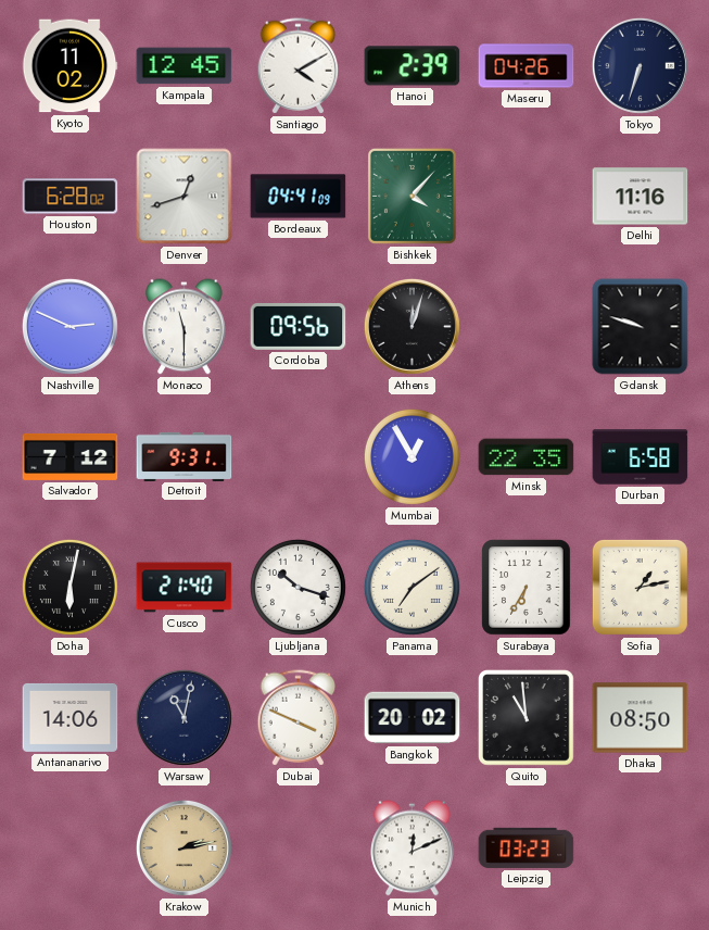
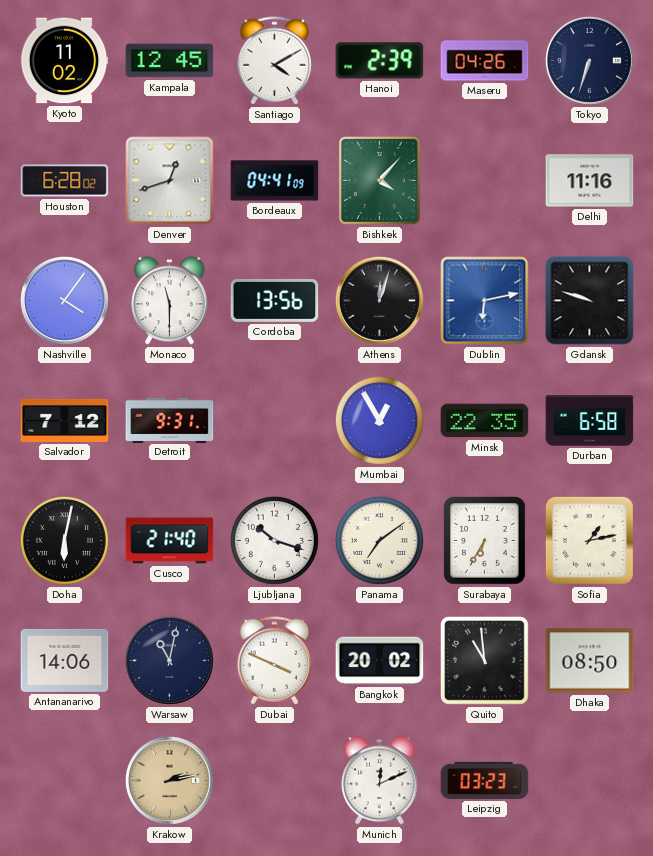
Nashville: 2:49 -> 4:06
Cordoba: 09:56 -> 13:56
Dublin: none -> 6:13
